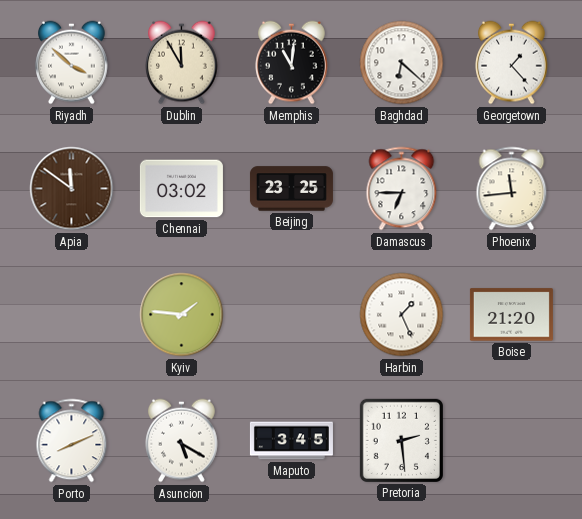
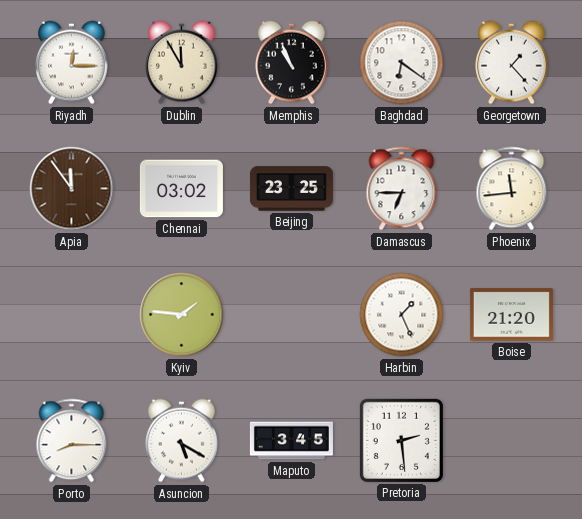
Riyadh: 3:52 -> 12:15
Memphis: 11:01 -> 10:56
Baghdad: 6:22 -> 6:21
Apia: 11:51 -> 11:54
Porto: 8:11 -> 8:15
